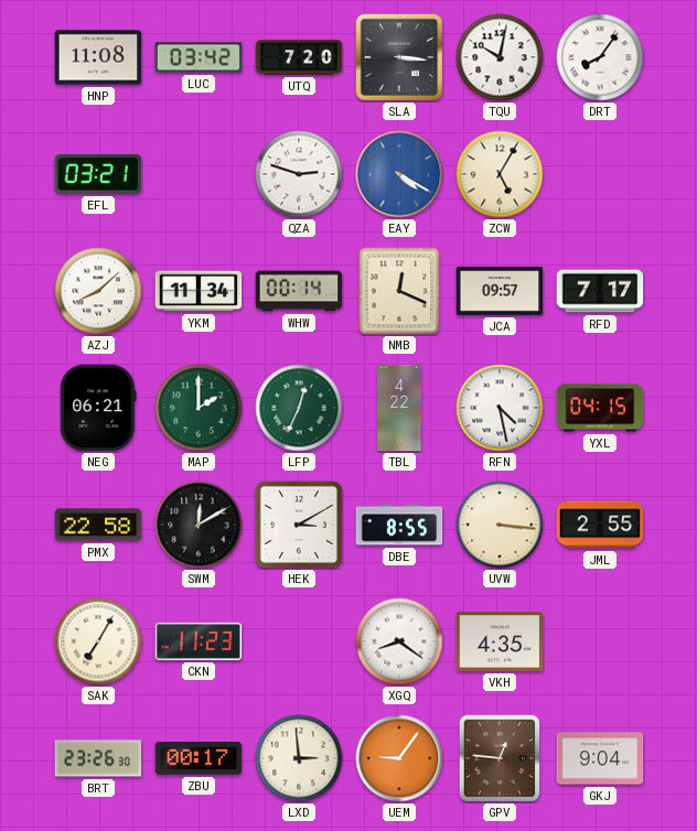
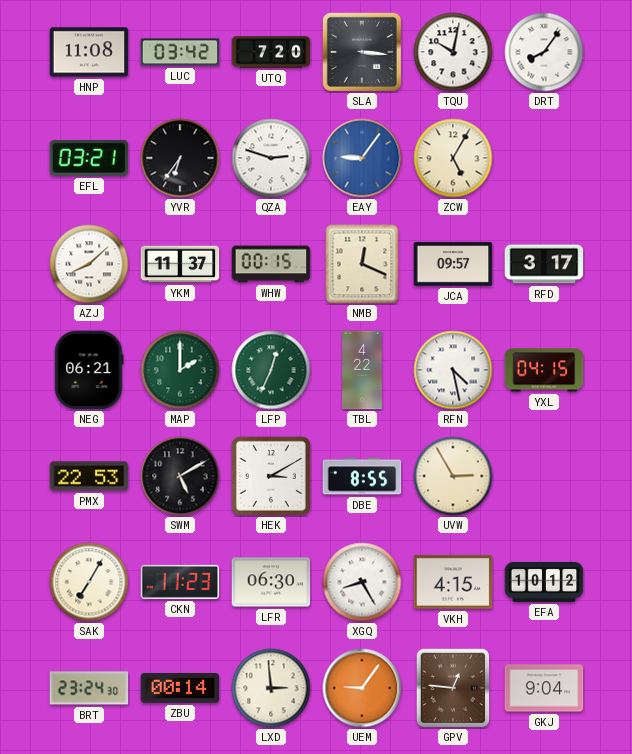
YVR: none -> 6:36
EAY: 4:20 -> 9:06
YKM: 11:34 -> 11:37
WHW: 00:14 -> 00:15
RFD: 7:17 -> 3:17
PMX: 22:58 -> 22:53
SWM: 12:10 -> 5:10
UVW: 3:16 -> 2:55
JML: 2:55 -> none
LFR: none -> 06:30
XGQ: 8:21 -> 8:25
VKH: 4:35 -> 4:15
EFA: none -> 10:12
BRT: 23:26 -> 23:24
ZBU: 00:17 -> 00:14
